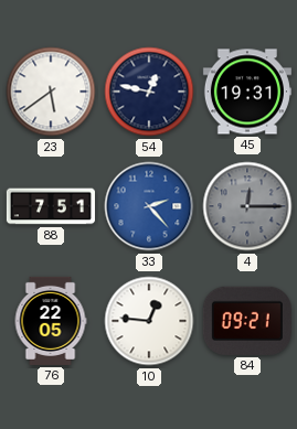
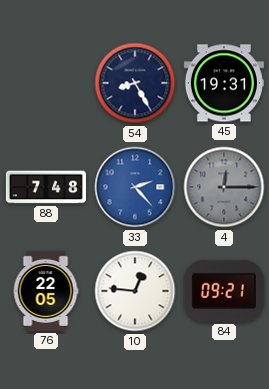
23: 5:39 -> none
54: 12:47 -> 8:25
88: 7:51 -> 7:48
